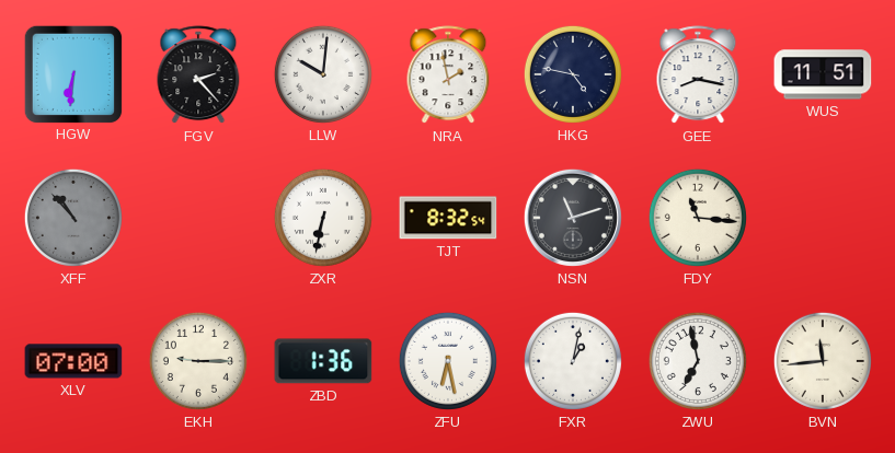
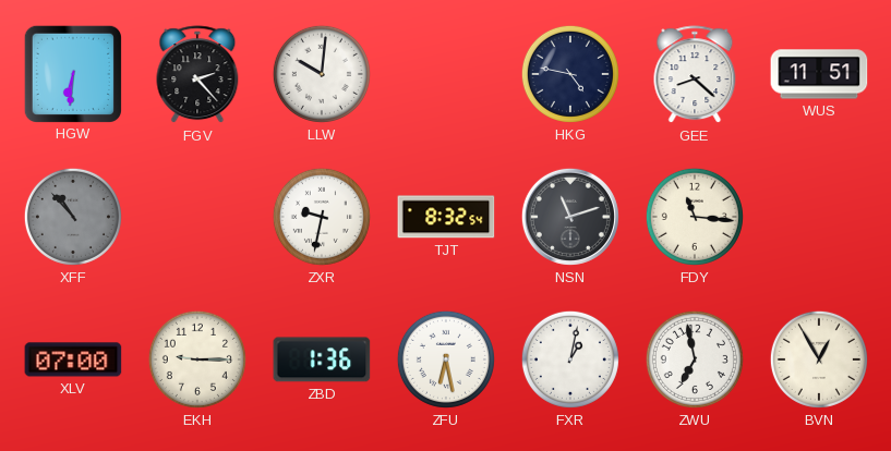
NRA: 1:58 -> none
GEE: 8:17 -> 8:22
ZXR: 6:32 -> 9:32
BVN: 11:44 -> 12:55
